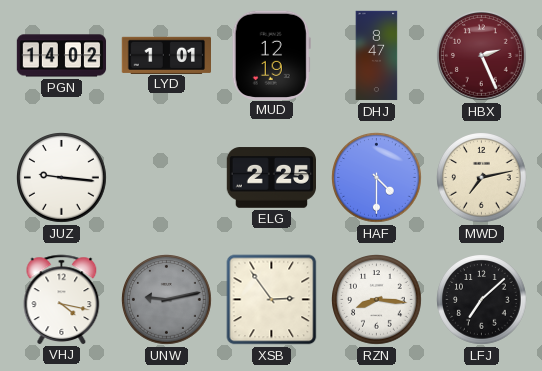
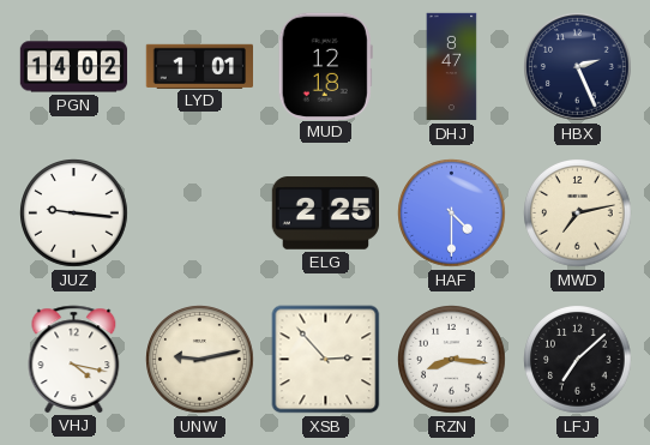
MUD: 12:19 -> 12:18
HBX dial: burgundy -> navy
UNW dial: grey -> cream
XSB: 2:54 -> 2:53
